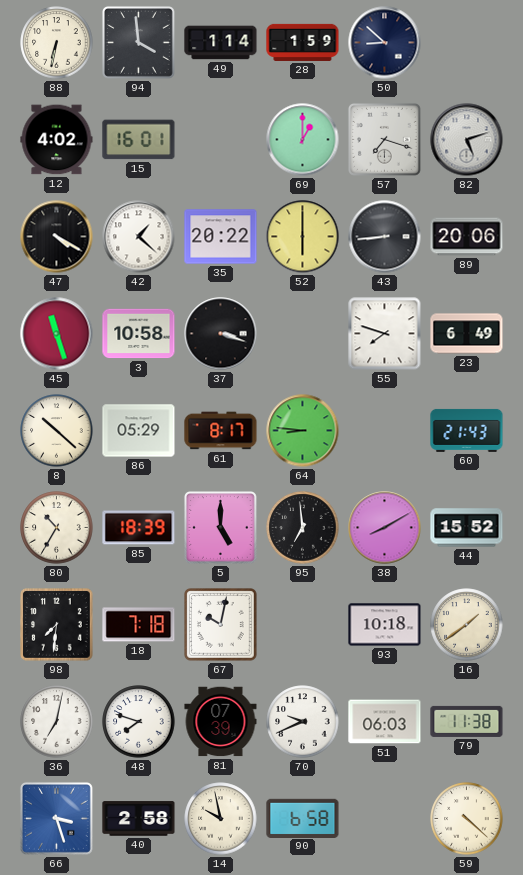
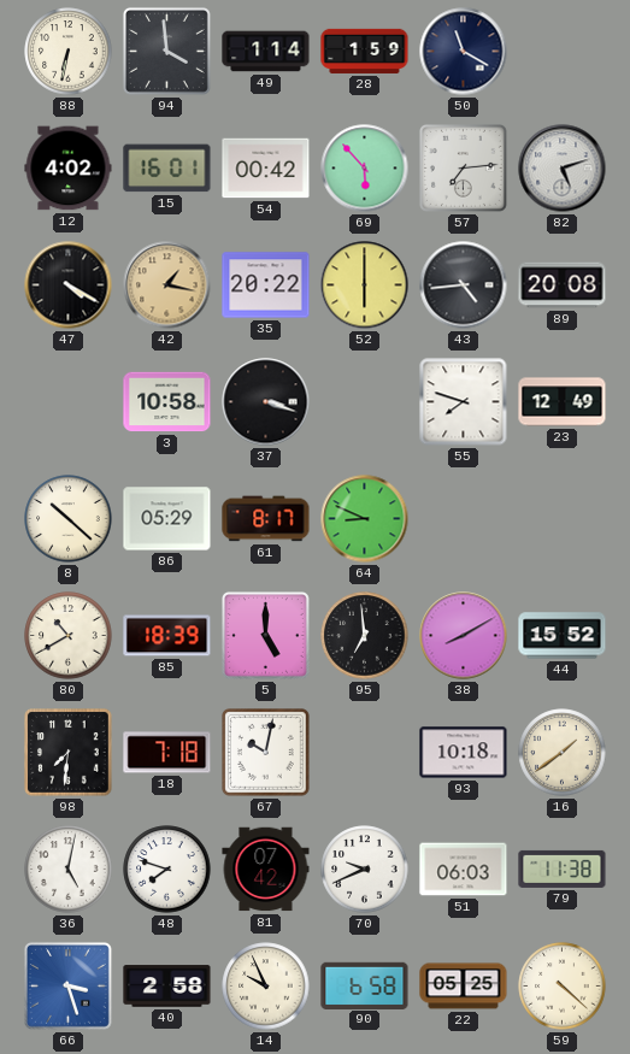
50: 8:52 -> 11:20
54: none -> 00:42
69: 1:00 -> 5:53
57: 7:18 -> 7:14
42: 1:22 -> 1:17
42 dial: white -> champagne
43: 8:44 -> 4:44
89: 20:06 -> 20:08
45: 11:27 -> none
23: 6:49 -> 12:49
64: 8:46 -> 8:49
60: 21:43 -> none
80: 10:35 -> 10:40
36: 7:02 -> 5:02
81: 07:39 -> 07:42
14: 9:58 -> 9:56
22: none -> 05:25
